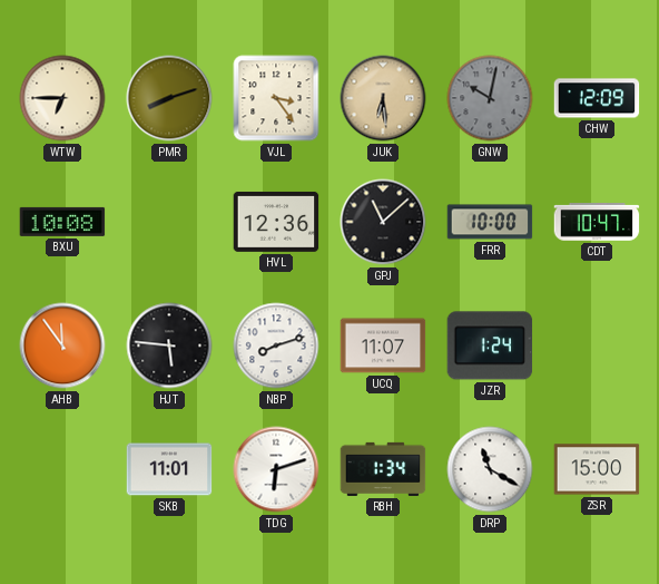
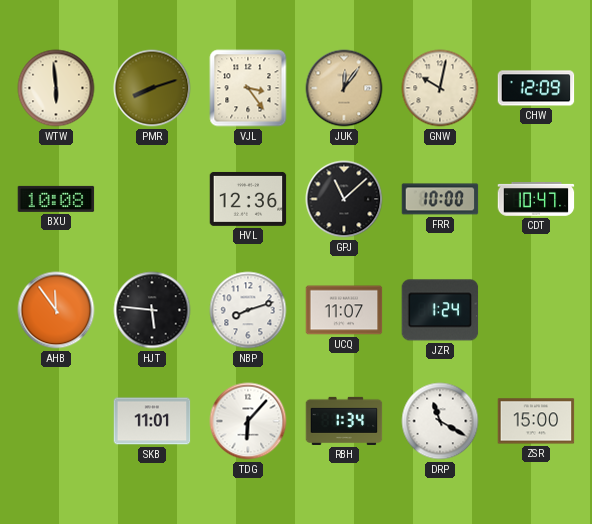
WTW: 6:45 -> 5:59
JUK: 6:29 -> 12:06
GNW dial: grey -> cream
TDG: 6:12 -> 6:07
